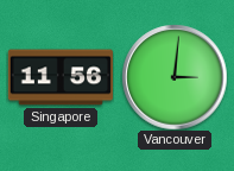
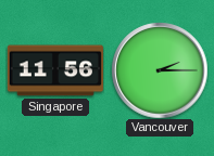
Vancouver: 3:01 -> 2:15
